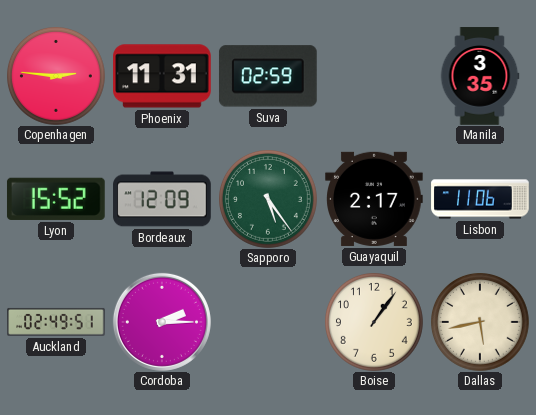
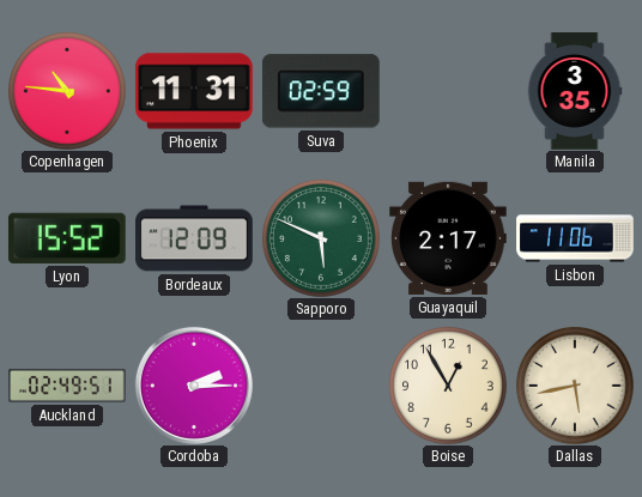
Copenhagen: 2:46 -> 10:46
Sapporo: 5:24 -> 5:49
Boise: 1:06 -> 12:55
